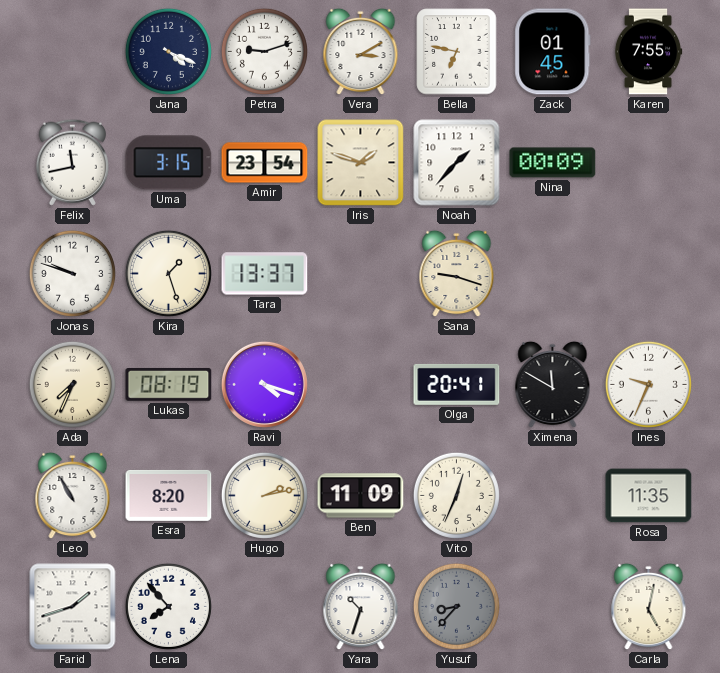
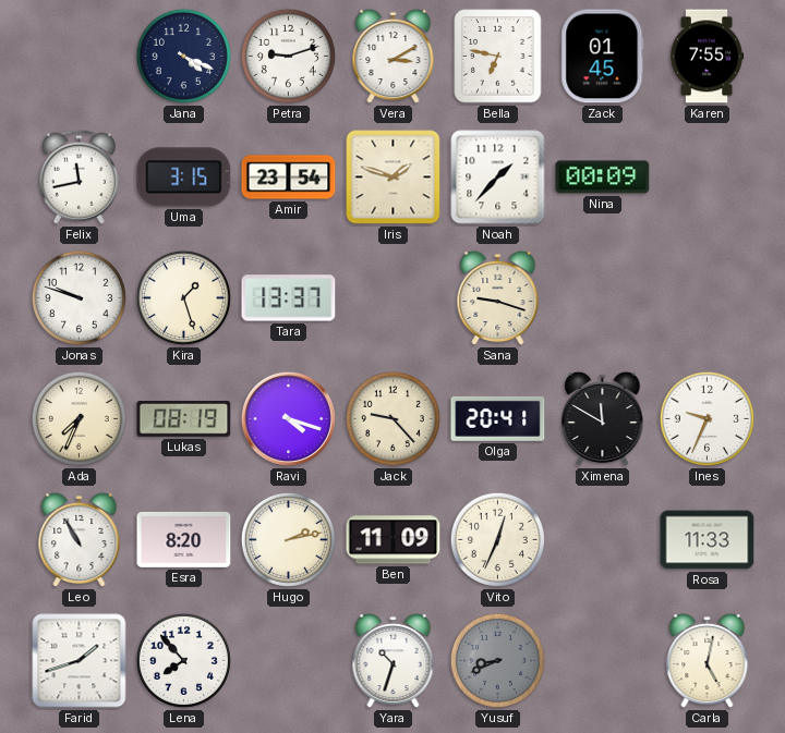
Jack: none -> 9:23
Rosa: 11:35 -> 11:33
Yusuf: 8:37 -> 8:41
